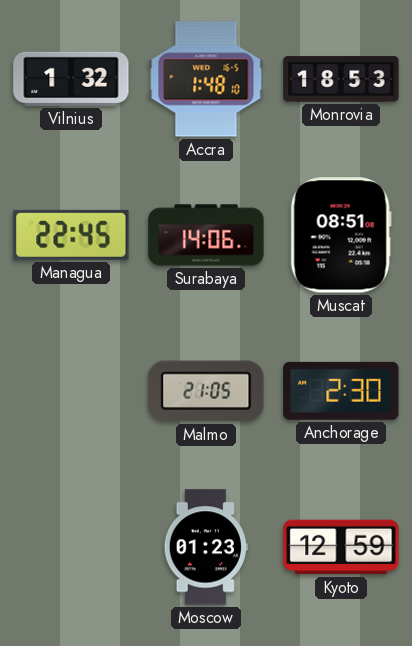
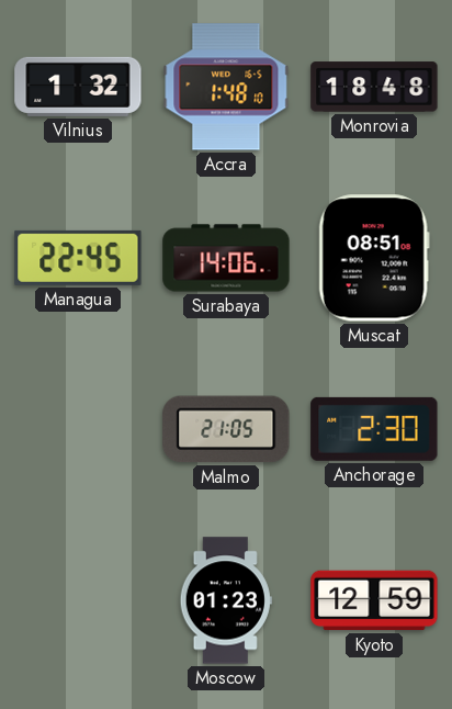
Monrovia: 18:53 -> 18:48
